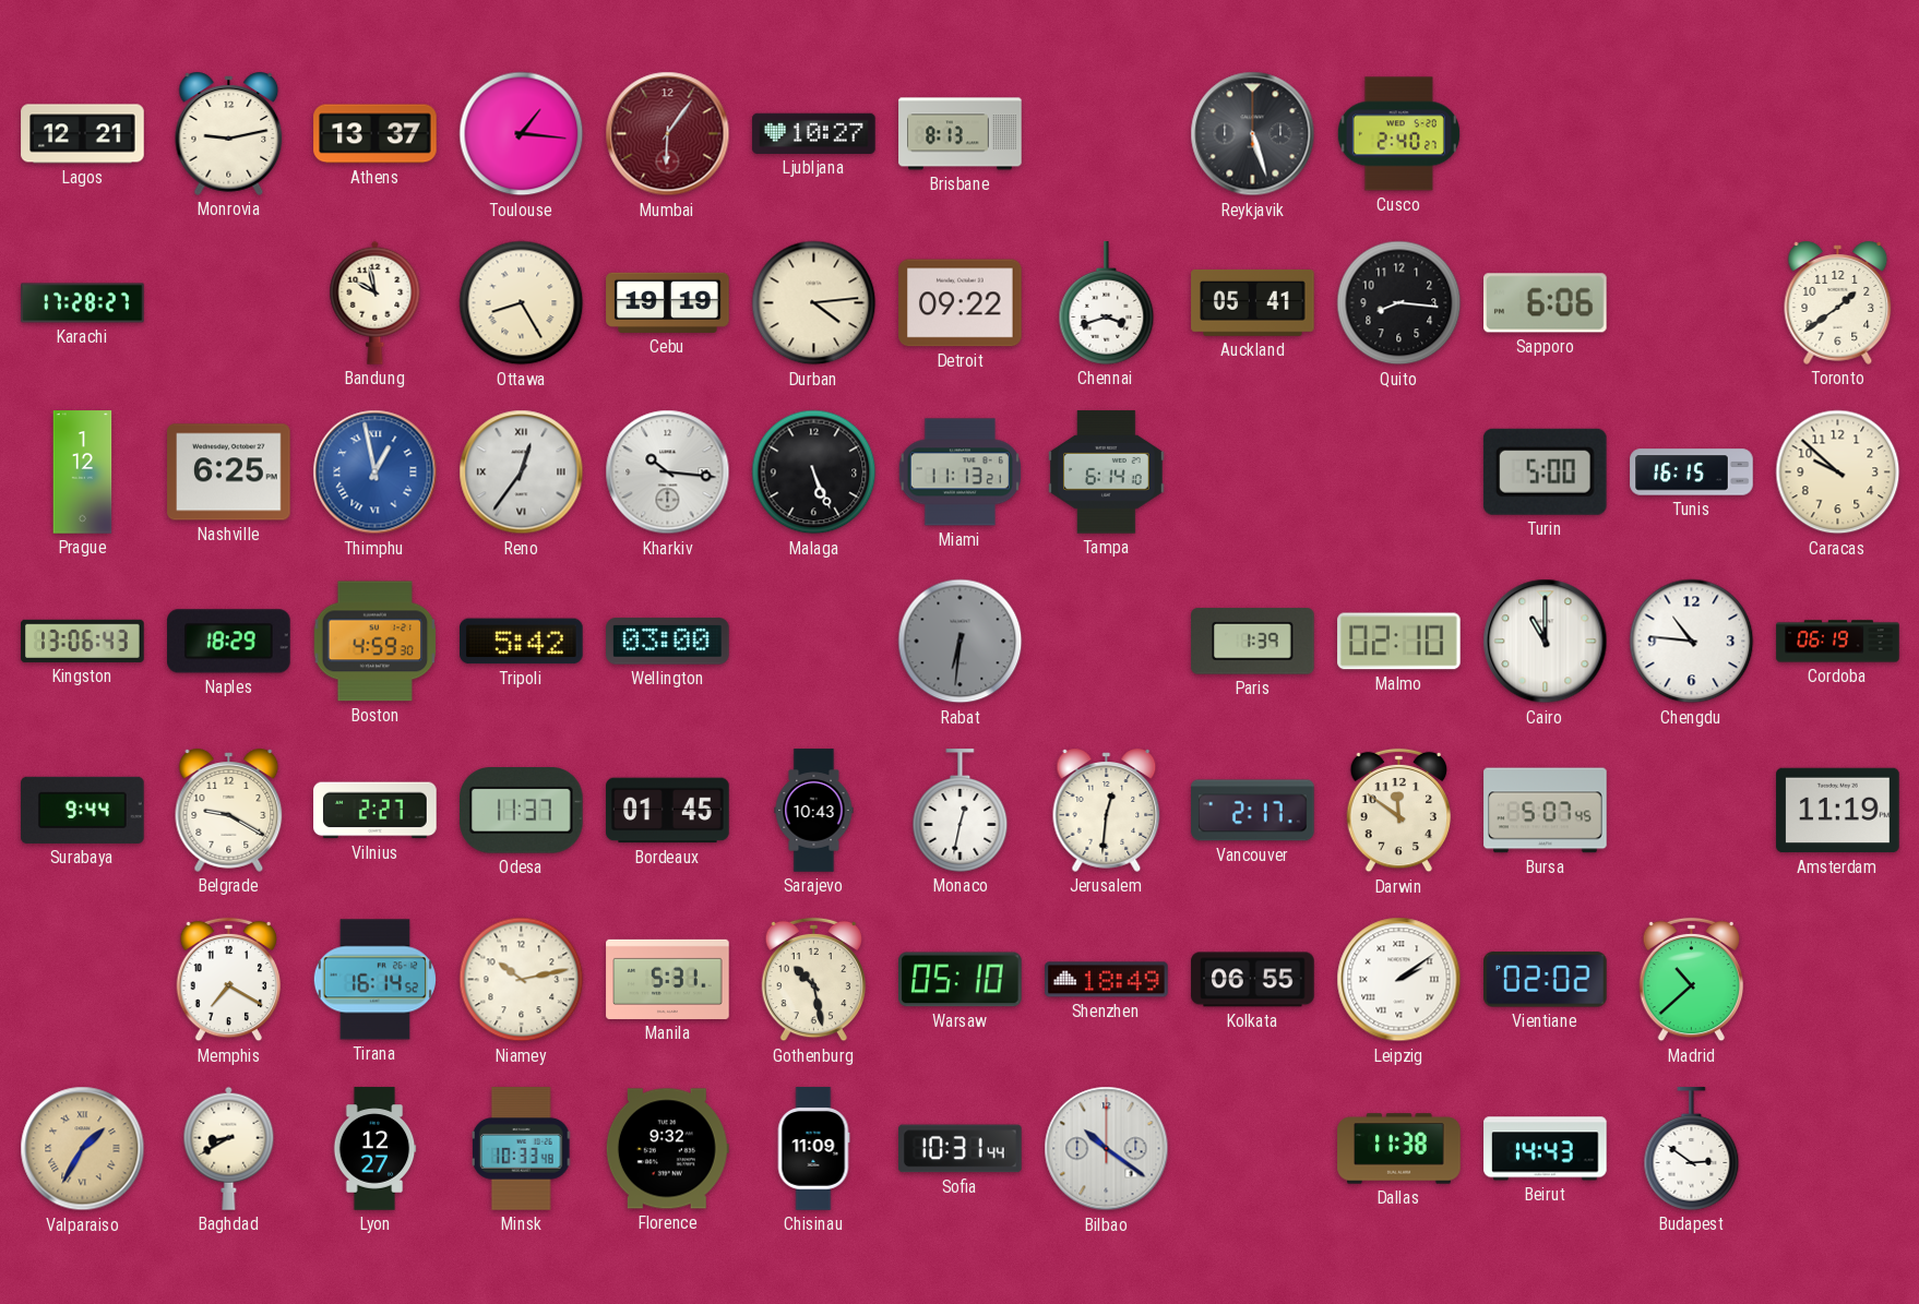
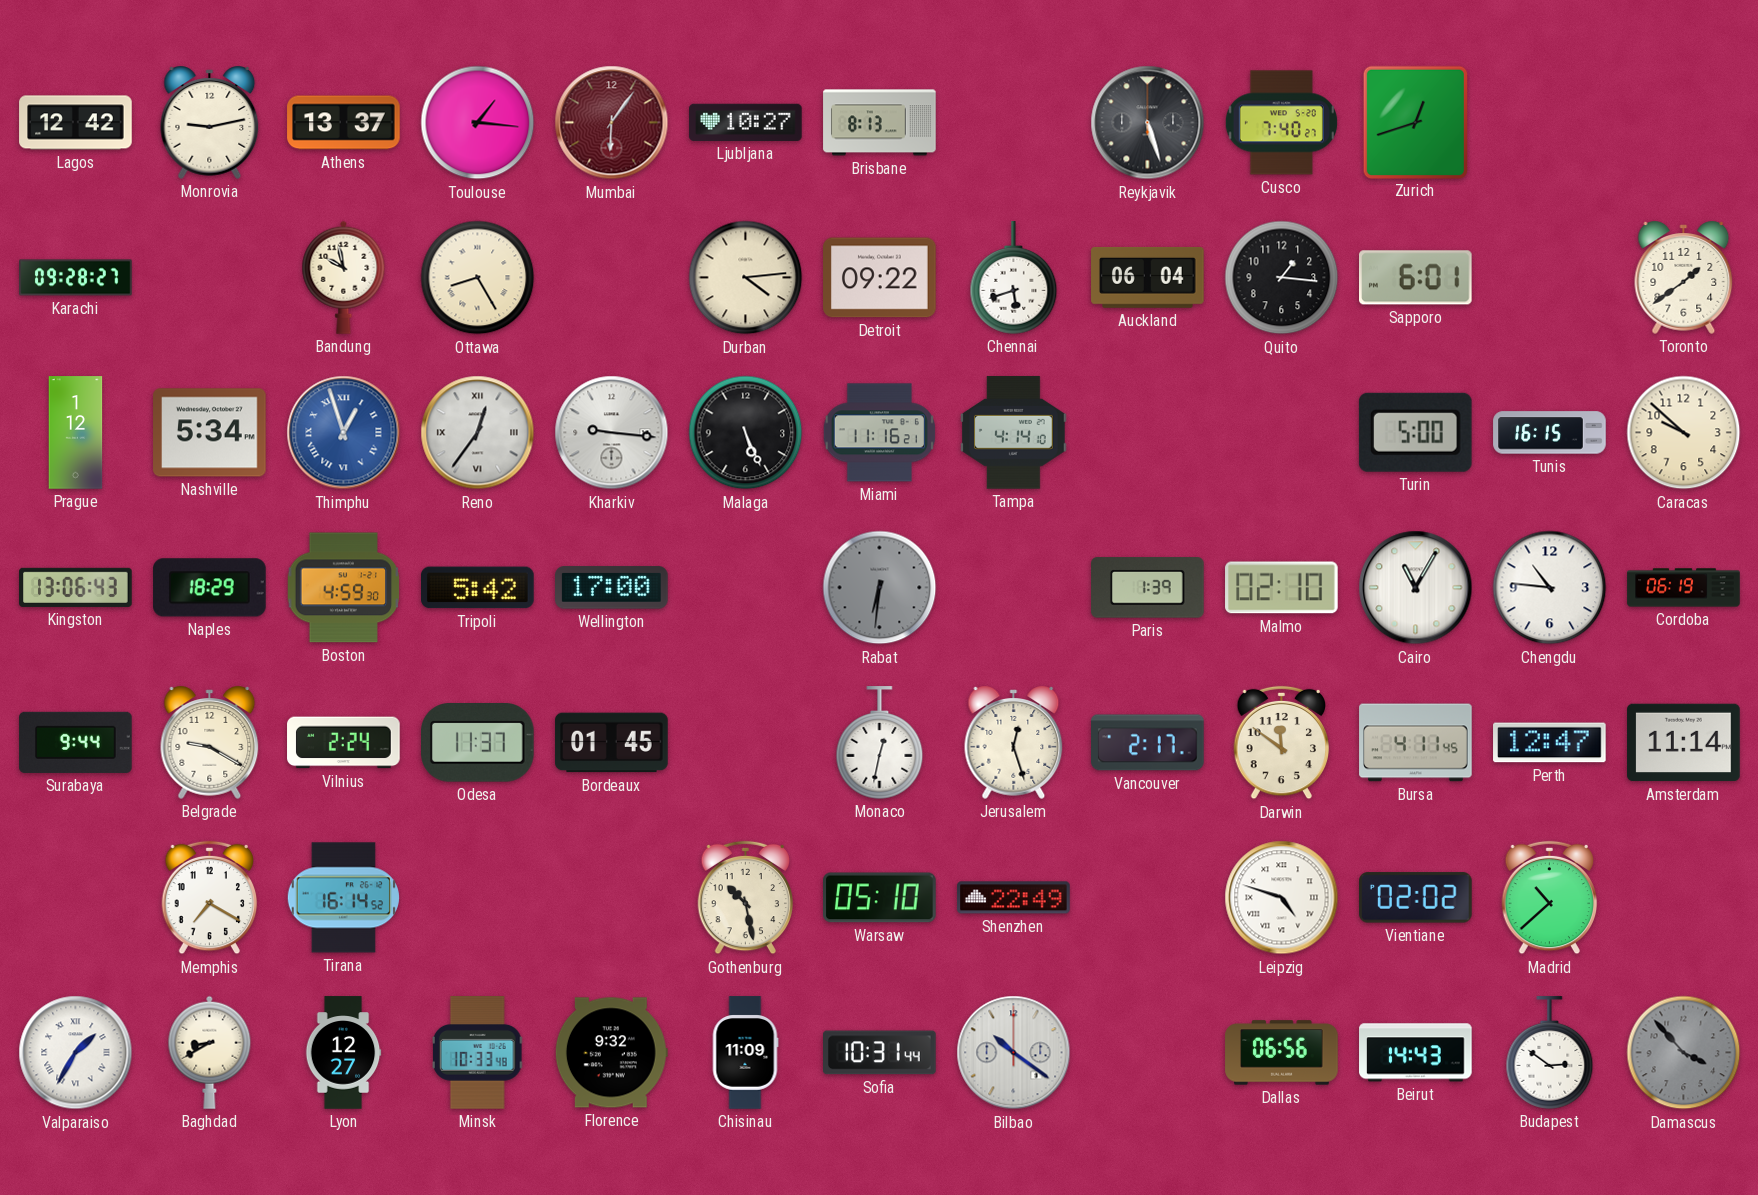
Lagos: 12:21 -> 12:42
Cusco: 2:40 -> 7:40
Zurich: none -> 12:42
Karachi: 17:28 -> 09:28
Cebu: 19:19 -> none
Chennai: 3:42 -> 5:42
Auckland: 05:41 -> 06:04
Quito: 8:16 -> 1:16
Sapporo: 6:06 -> 6:01
Nashville: 6:25 -> 5:34
Thimphu: 12:58 -> 12:57
Kharkiv: 10:16 -> 9:16
Miami: 11:13 -> 11:16
Tampa: 6:14 -> 4:14
Wellington: 03:00 -> 17:00
Cairo: 11:00 -> 11:05
Vilnius: 2:27 -> 2:24
Sarajevo: 10:43 -> none
Jerusalem: 12:31 -> 12:27
Bursa: 5:07 -> 4:11
Perth: none -> 12:47
Amsterdam: 11:19 -> 11:14
Niamey: 10:13 -> none
Manila: 5:31 -> none
Shenzhen: 18:49 -> 22:49
Kolkata: 06:55 -> none
Leipzig: 2:09 -> 4:48
Valparaiso dial: champagne -> white
Dallas: 11:38 -> 06:56
Damascus: none -> 3:53
